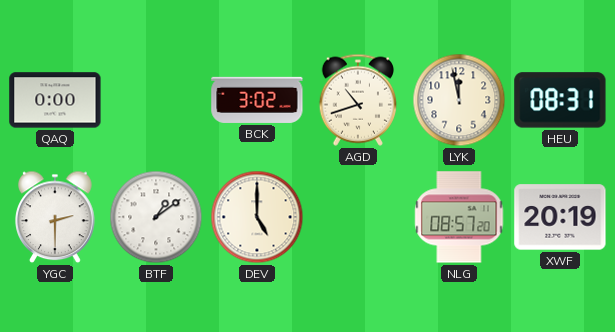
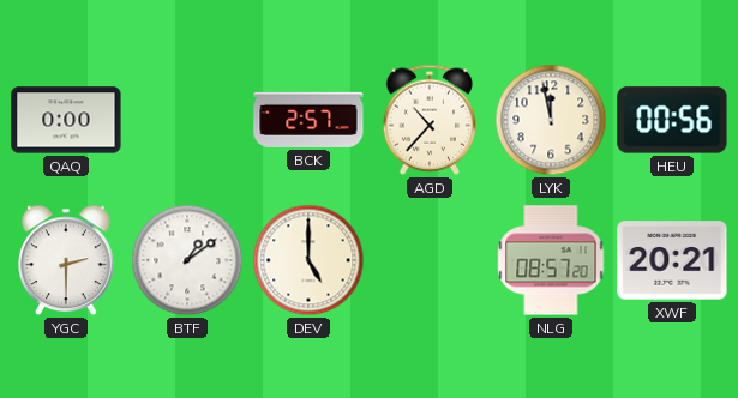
BCK: 3:02 -> 2:57
AGD: 10:42 -> 10:37
HEU: 08:31 -> 00:56
XWF: 20:19 -> 20:21
